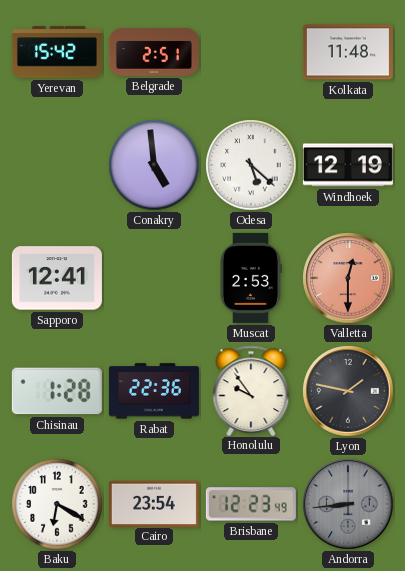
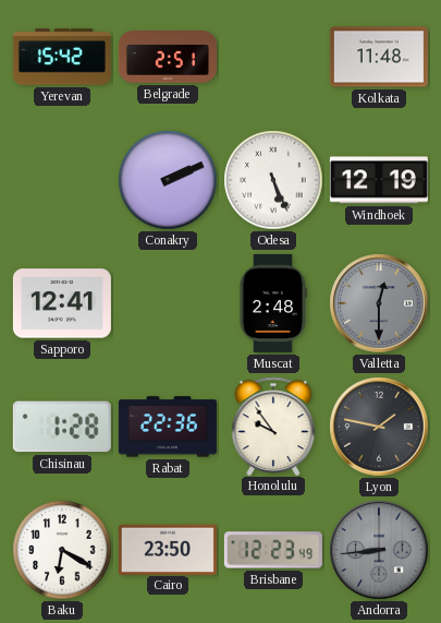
Conakry: 4:59 -> 2:11
Odesa: 5:22 -> 5:26
Muscat: 2:53 -> 2:48
Valletta dial: salmon -> grey
Cairo: 23:54 -> 23:50
